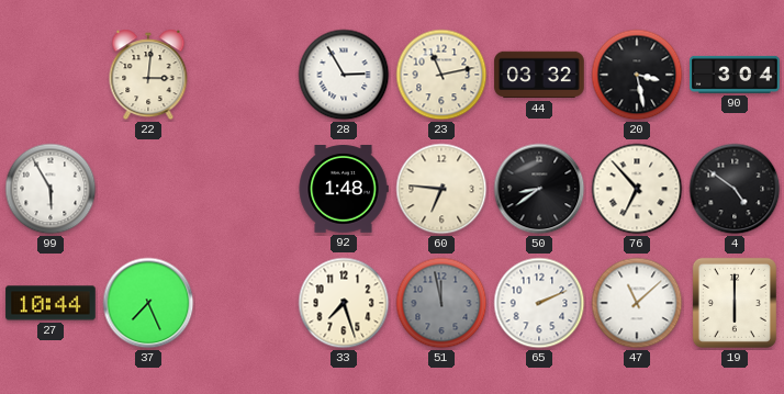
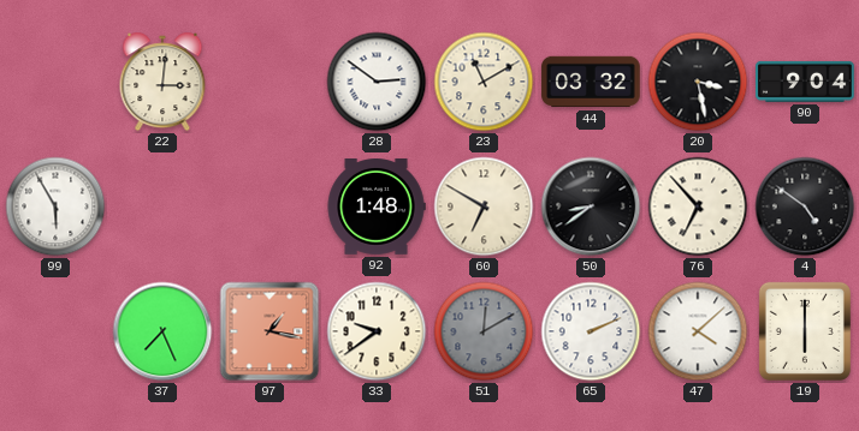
28: 2:55 -> 2:51
23: 11:13 -> 11:10
90: 3:04 -> 9:04
60: 6:46 -> 6:50
27: 10:44 -> none
97: none -> 1:17
33: 7:27 -> 9:39
51: 11:58 -> 12:10
47: 11:08 -> 4:08
